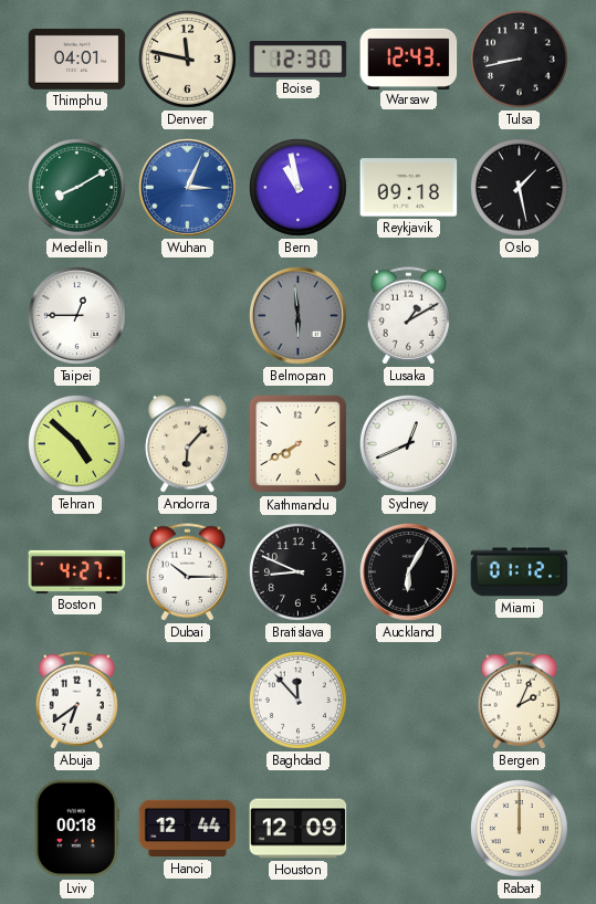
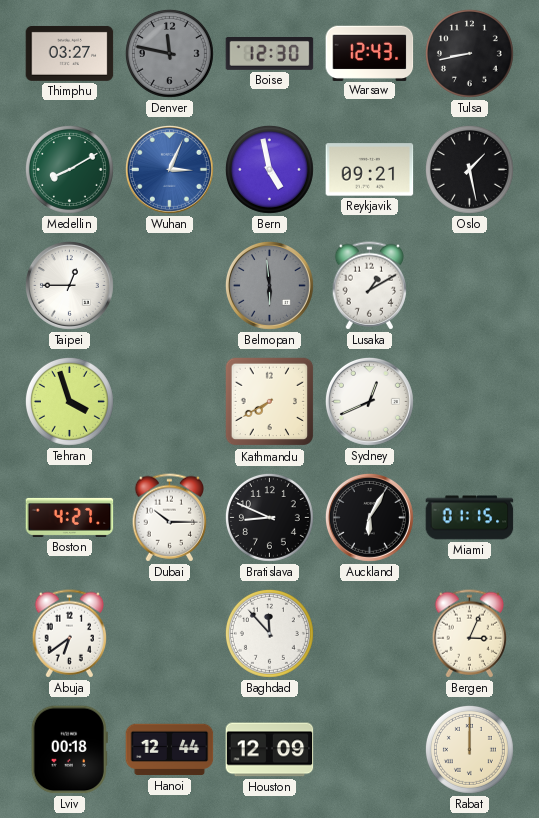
Thimphu: 04:01 -> 03:27
Denver dial: cream -> grey
Bern: 10:58 -> 4:58
Reykjavik: 09:18 -> 09:21
Tehran: 4:52 -> 3:57
Andorra: 6:07 -> none
Miami: 01:12 -> 01:15
Bergen: 2:04 -> 3:04
